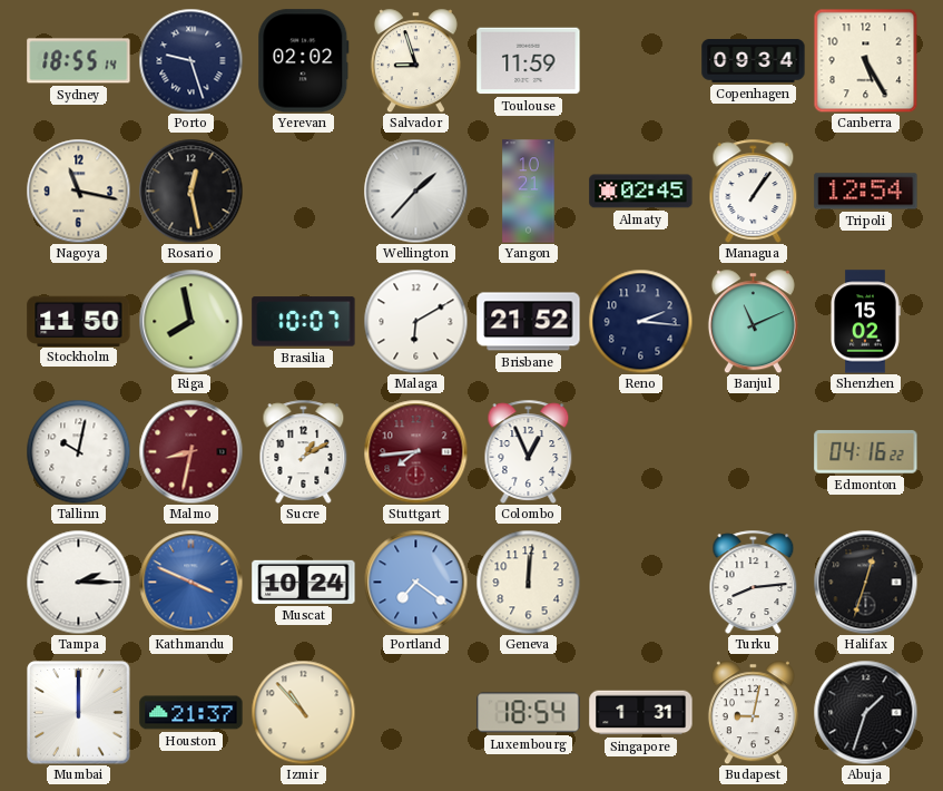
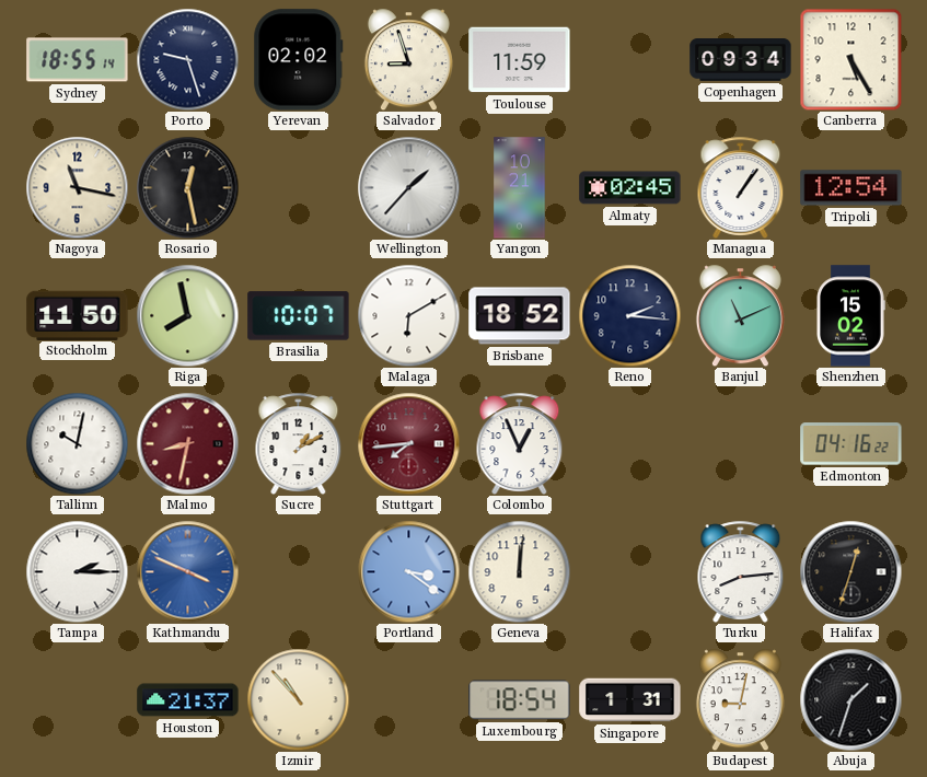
Brisbane: 21:52 -> 18:52
Muscat: 10:24 -> none
Portland: 7:21 -> 3:21
Mumbai: 12:00 -> none
